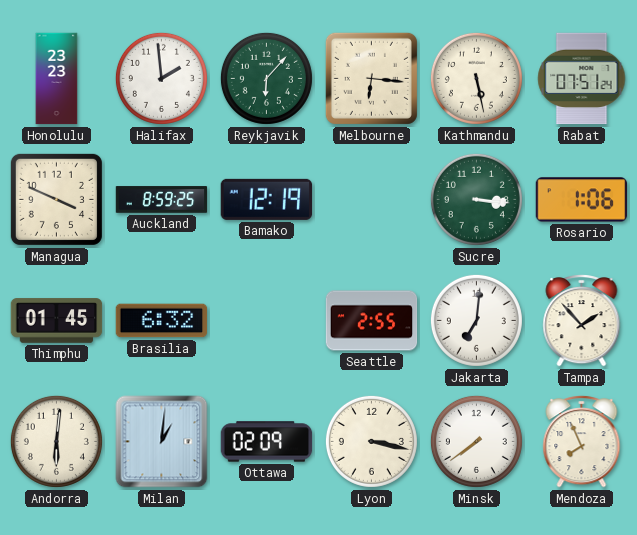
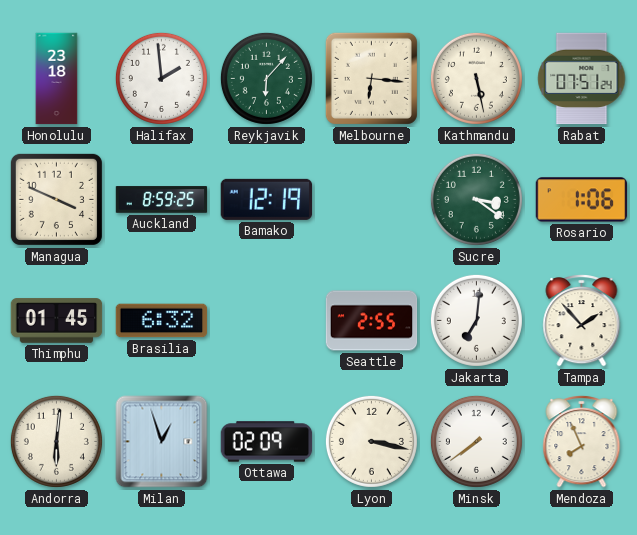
Honolulu: 23:23 -> 23:18
Sucre: 3:16 -> 3:21
Milan: 1:01 -> 12:57
